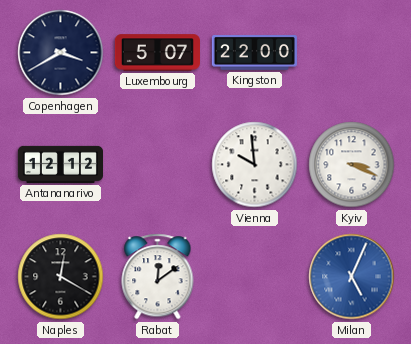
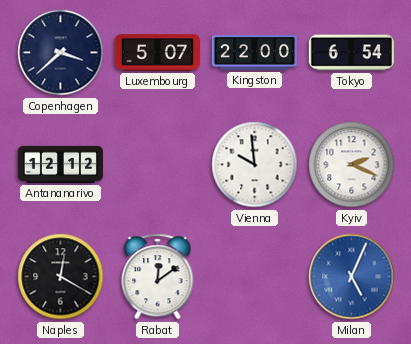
Copenhagen: 3:40 -> 3:38
Tokyo: none -> 6:54
Kyiv: 3:19 -> 2:19
